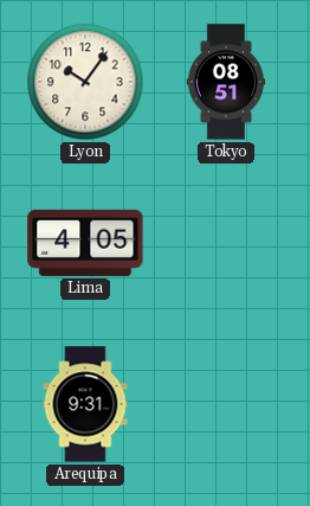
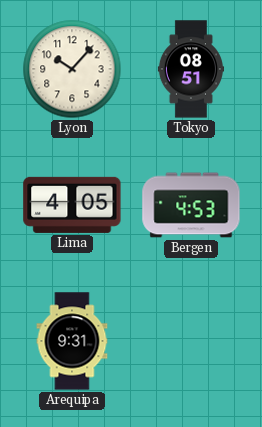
Lyon: 10:06 -> 10:07
Bergen: none -> 4:53
